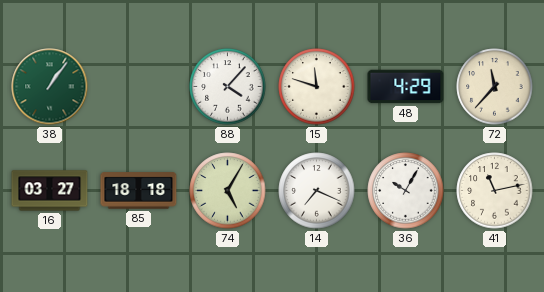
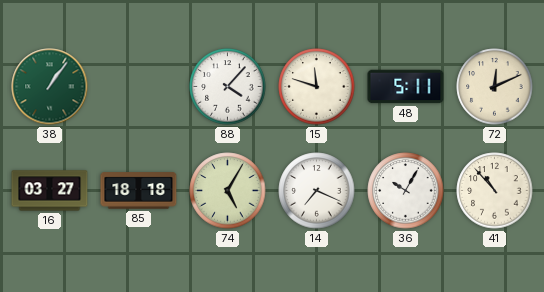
48: 4:29 -> 5:11
72: 11:37 -> 12:11
41: 11:13 -> 10:53
